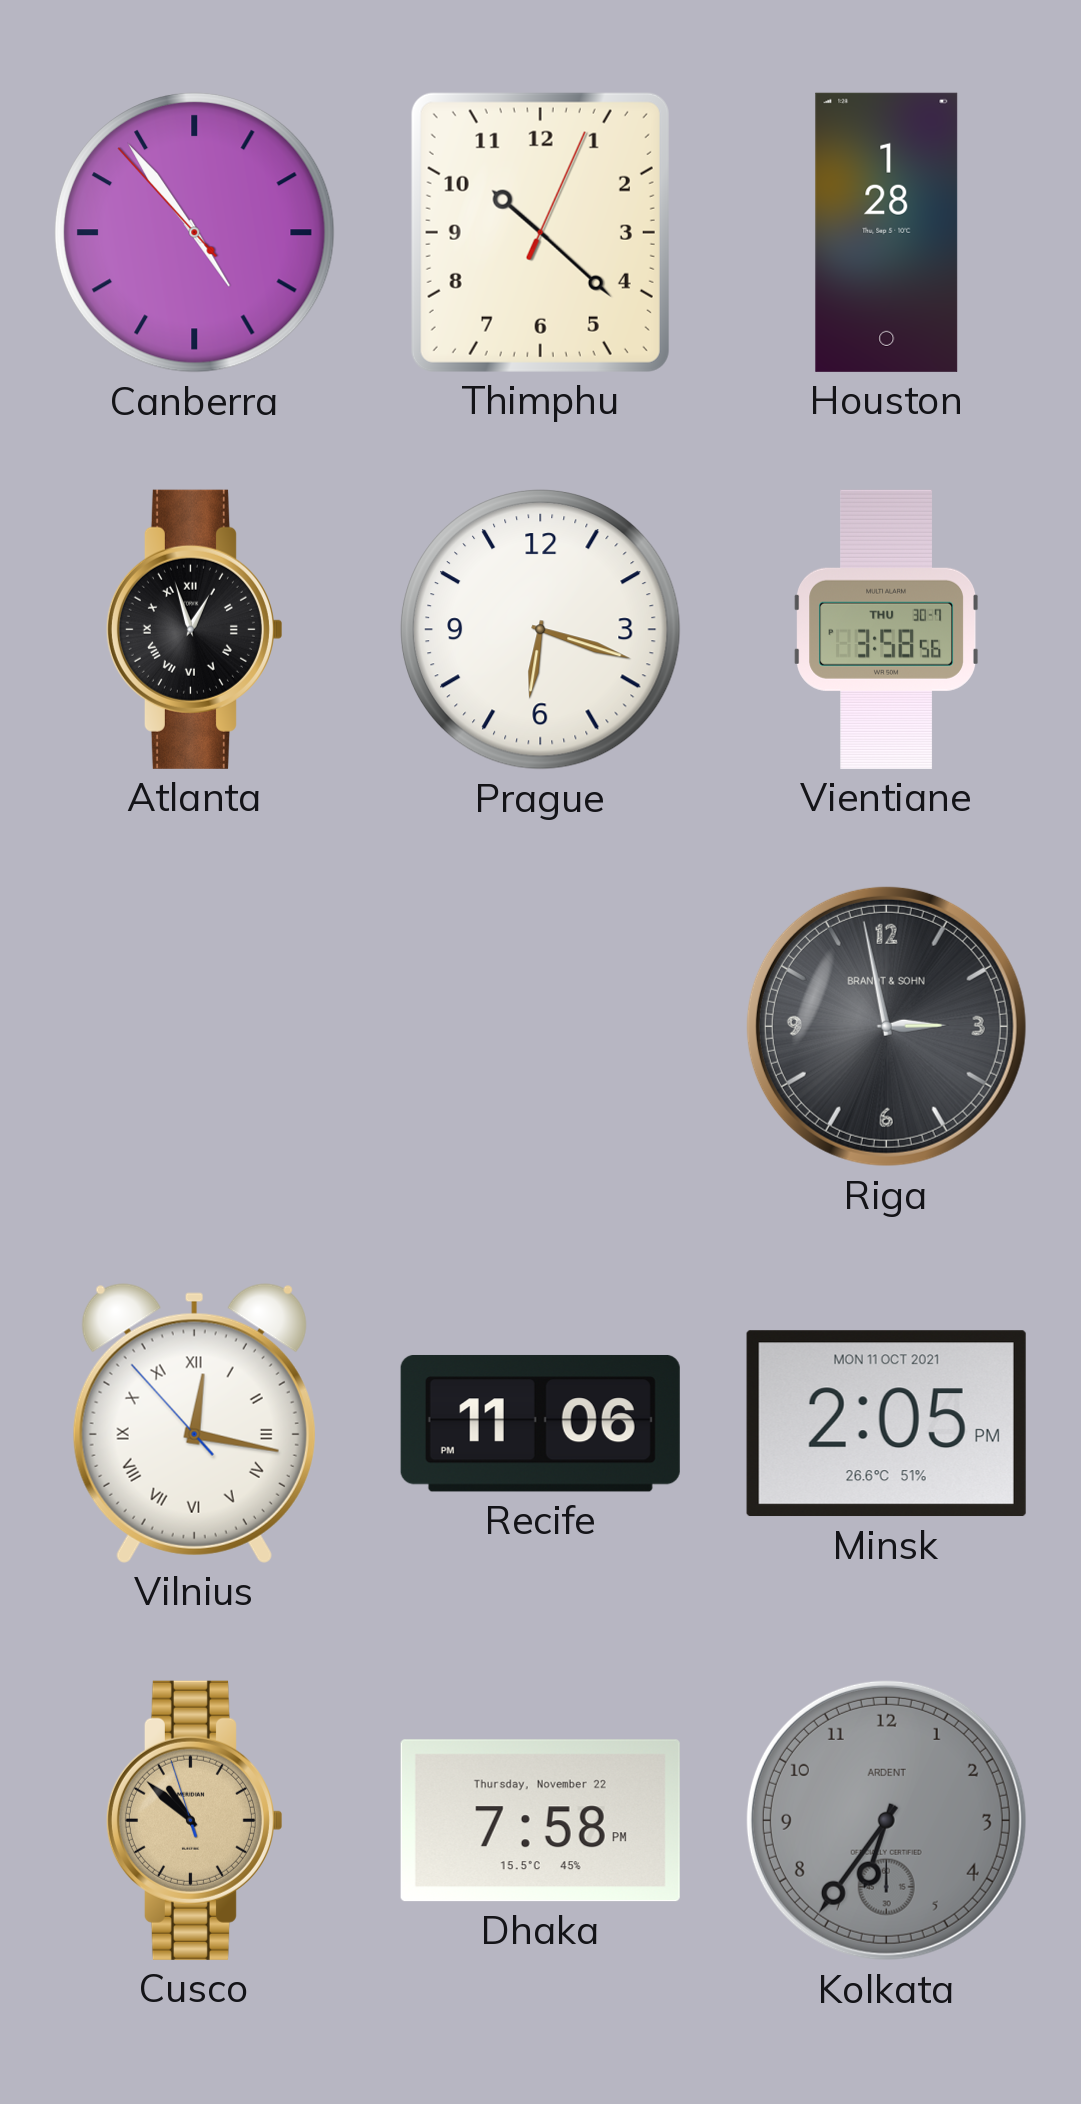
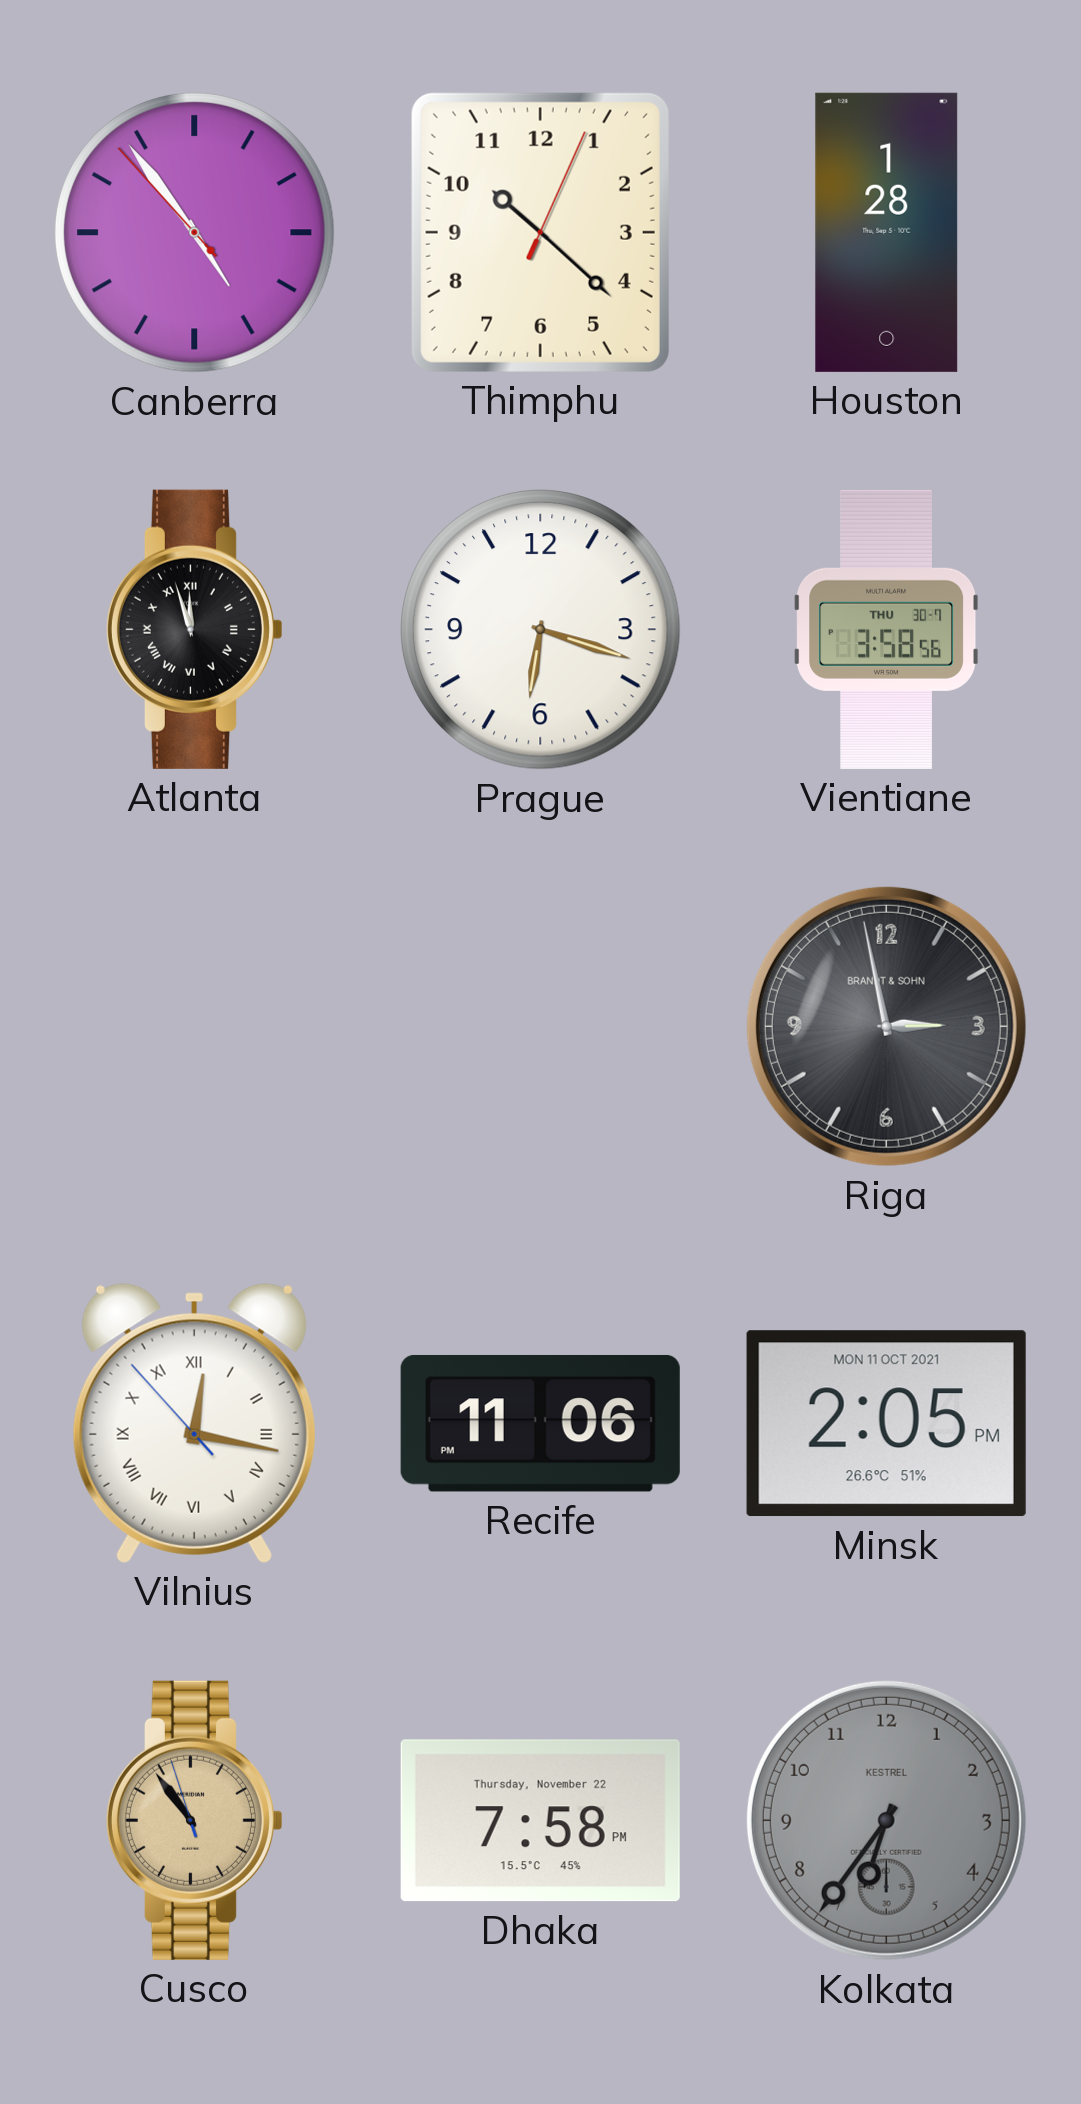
Atlanta: 12:57 -> 11:57
Cusco: 10:51 -> 10:53
Kolkata brand: ARDENT -> KESTREL
